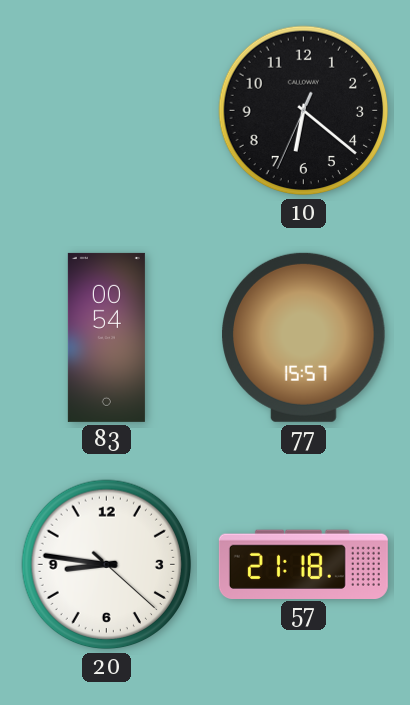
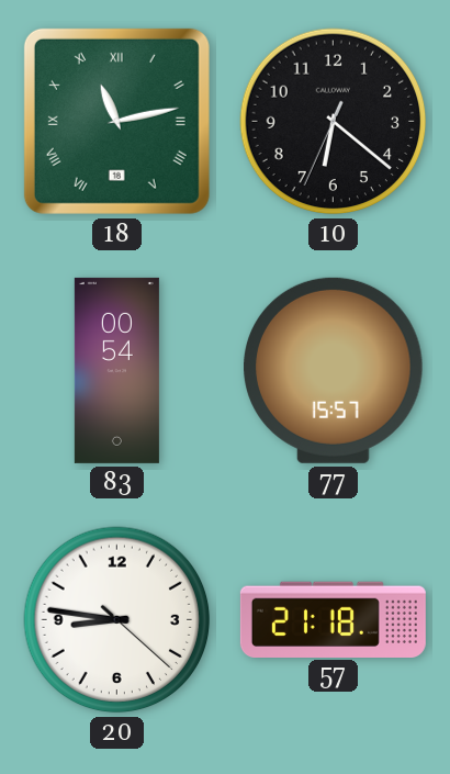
18: none -> 11:13
